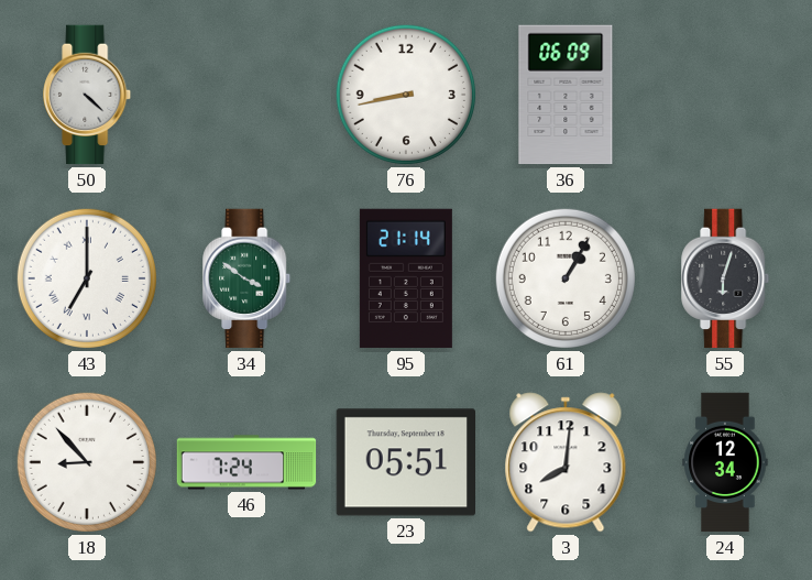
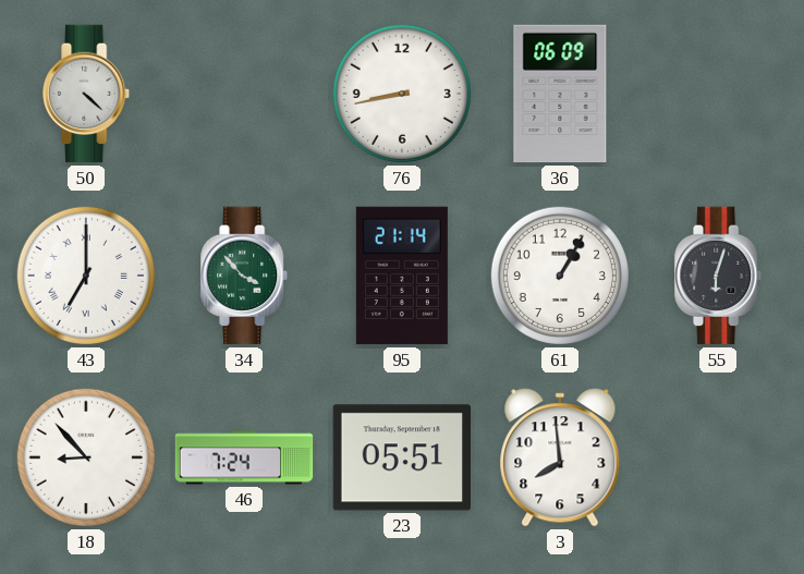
34: 3:51 -> 3:53
3: 8:01 -> 7:59
24: 12:34 -> none
